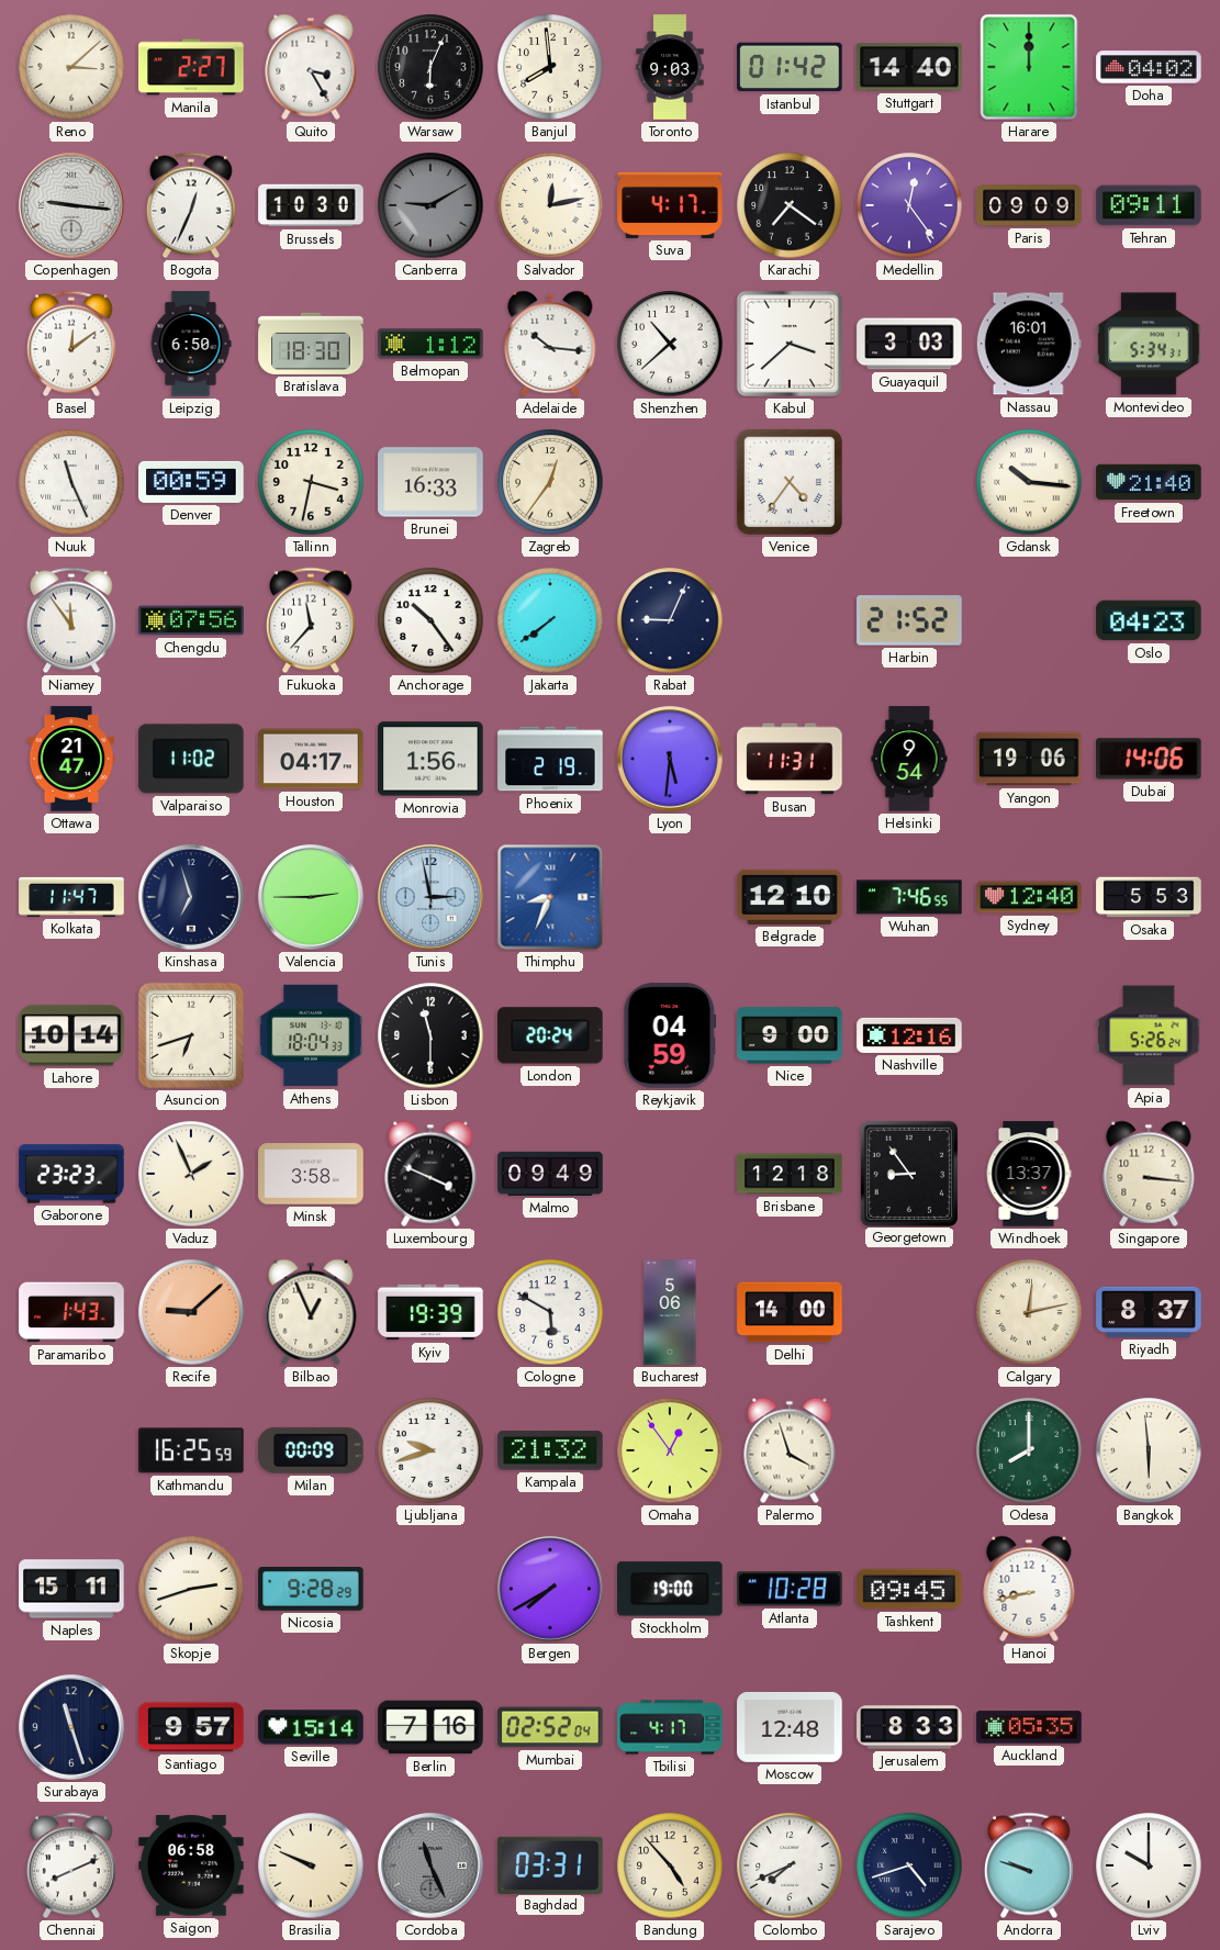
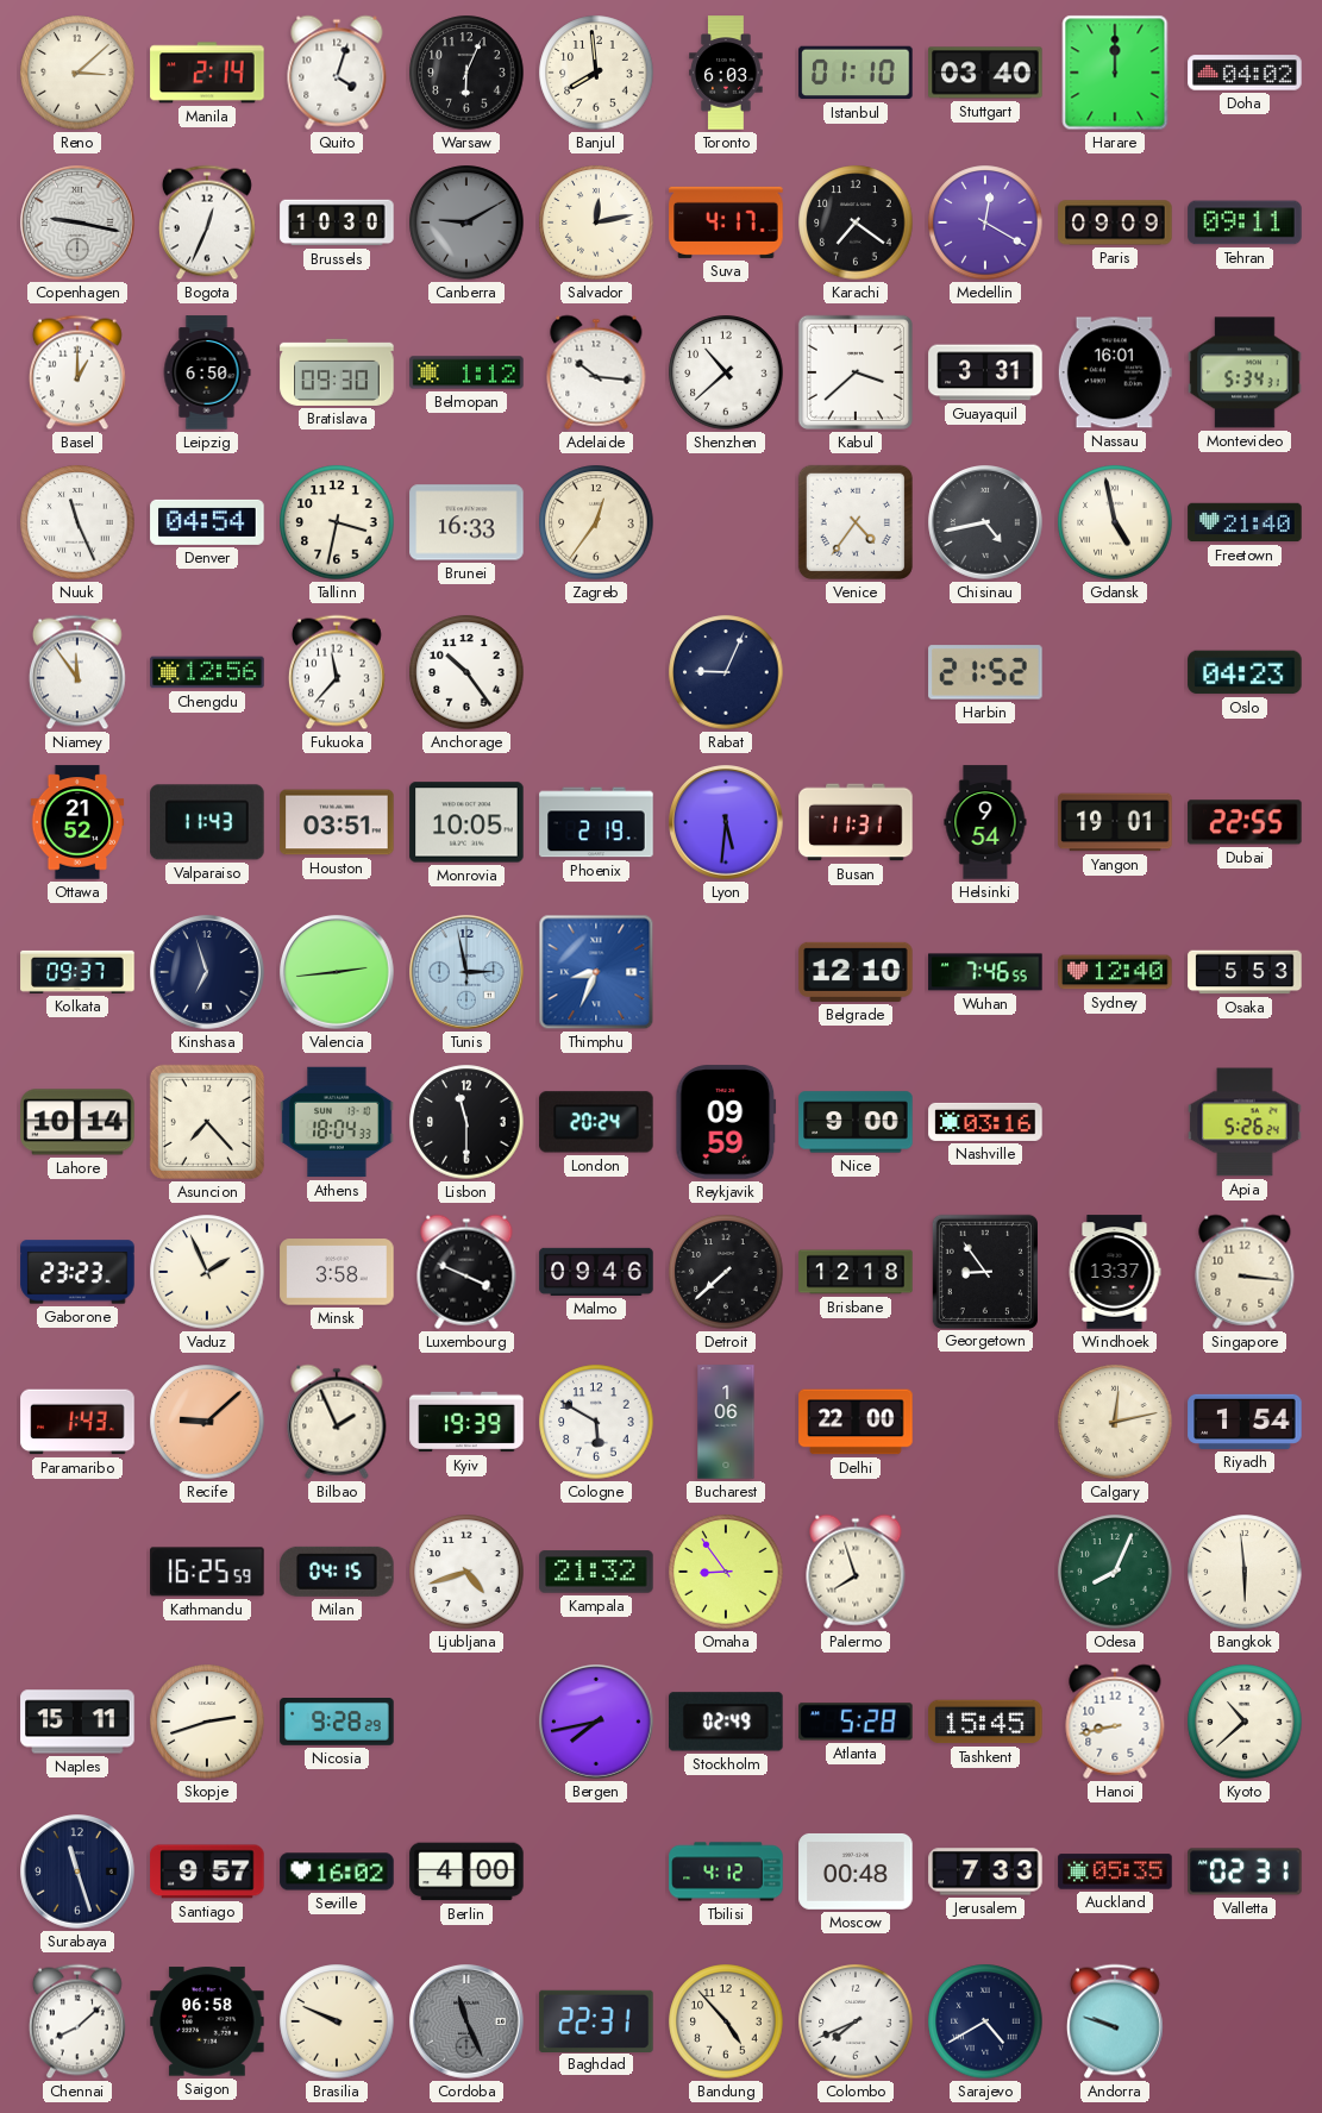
Manila: 2:27 -> 2:14
Quito: 3:25 -> 4:03
Toronto: 9:03 -> 6:03
Istanbul: 01:42 -> 01:10
Stuttgart: 14:40 -> 03:40
Copenhagen: 9:16 -> 9:17
Medellin: 12:24 -> 12:20
Basel: 12:09 -> 1:00
Bratislava: 18:30 -> 09:30
Guayaquil: 3:03 -> 3:31
Denver: 00:59 -> 04:54
Chisinau: none -> 4:43
Gdansk: 10:16 -> 4:58
Chengdu: 07:56 -> 12:56
Jakarta: 7:39 -> none
Ottawa: 21:47 -> 21:52
Valparaiso: 11:02 -> 11:43
Houston: 04:17 -> 03:51
Monrovia: 1:56 -> 10:05
Yangon: 19:06 -> 19:01
Dubai: 14:06 -> 22:55
Kolkata: 11:47 -> 09:37
Valencia: 2:45 -> 2:44
Asuncion: 6:42 -> 7:23
Reykjavik: 04:59 -> 09:59
Nashville: 12:16 -> 03:16
Malmo: 09:49 -> 09:46
Detroit: none -> 7:38
Bilbao: 12:56 -> 1:56
Bucharest: 5:06 -> 1:06
Delhi: 14:00 -> 22:00
Riyadh: 8:37 -> 1:54
Milan: 00:09 -> 04:15
Ljubljana: 9:42 -> 4:42
Omaha: 12:54 -> 8:54
Palermo: 3:57 -> 7:57
Odesa: 8:00 -> 8:04
Bergen: 7:40 -> 7:43
Stockholm: 19:00 -> 02:49
Atlanta: 10:28 -> 5:28
Tashkent: 09:45 -> 15:45
Kyoto: none -> 10:38
Seville: 15:14 -> 16:02
Berlin: 7:16 -> 4:00
Mumbai: 02:52 -> none
Tbilisi: 4:17 -> 4:12
Moscow: 12:48 -> 00:48
Jerusalem: 8:33 -> 7:33
Valletta: none -> 02:31
Chennai: 8:11 -> 8:08
Baghdad: 03:31 -> 22:31
Sarajevo: 4:42 -> 4:40
Lviv: 10:00 -> none
